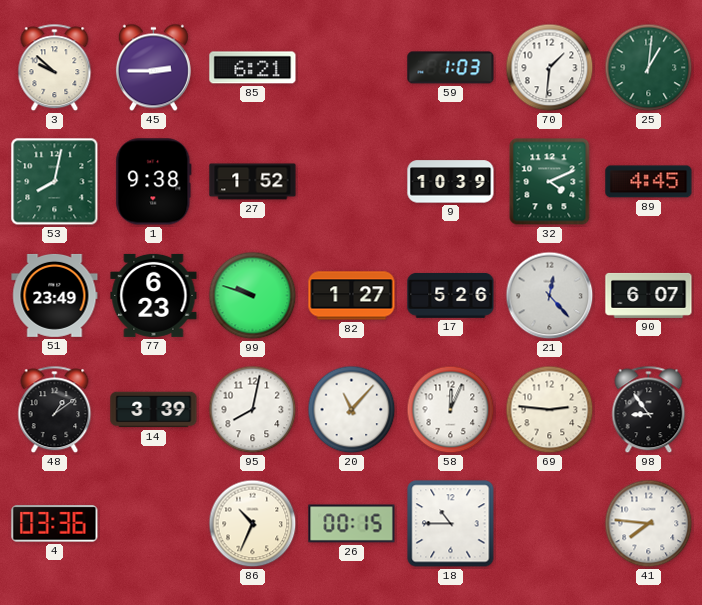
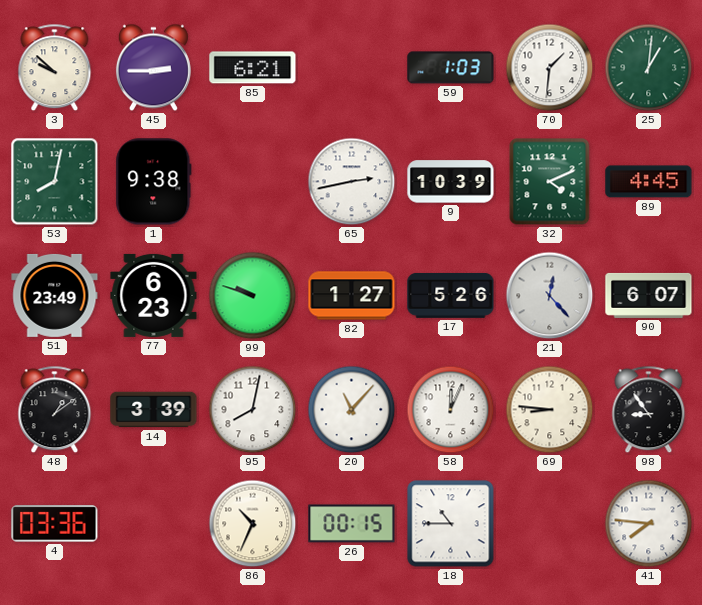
27: 1:52 -> none
65: none -> 2:43
69: 2:46 -> 8:46
